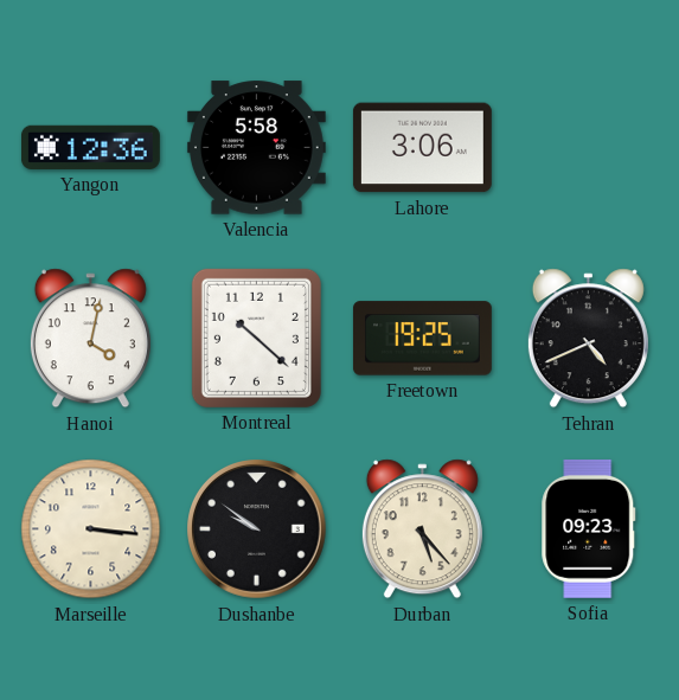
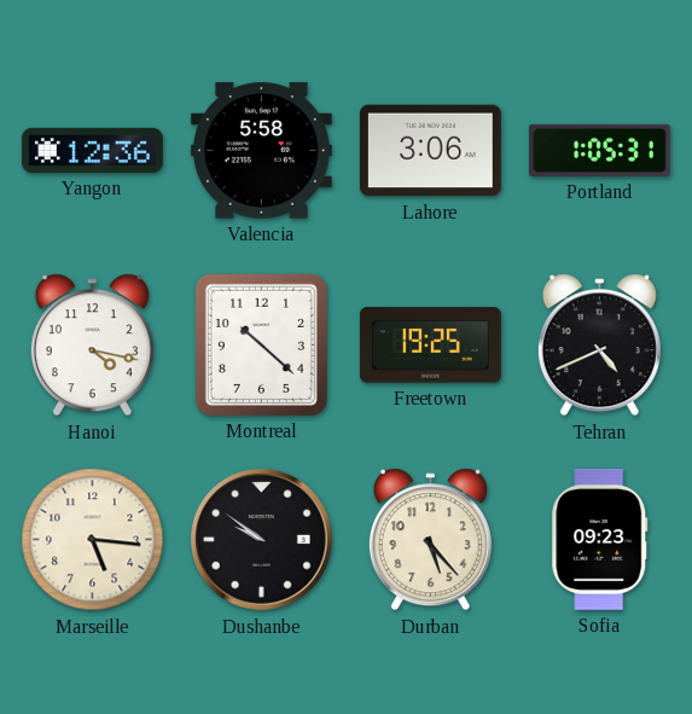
Portland: none -> 1:05
Hanoi: 4:02 -> 4:17
Marseille: 3:16 -> 5:16
